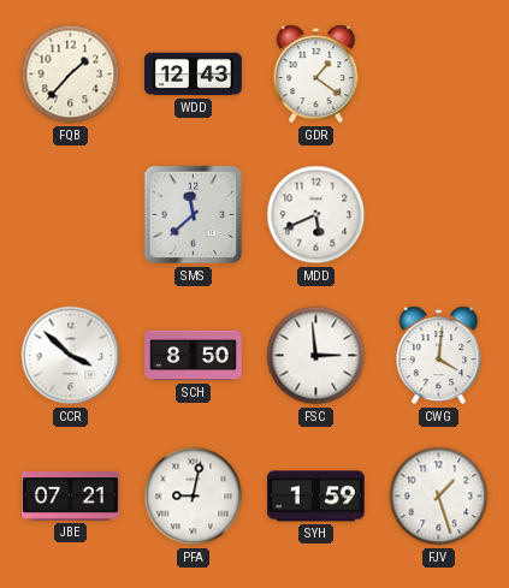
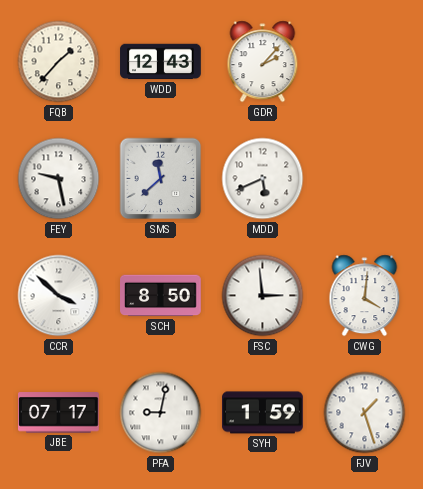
GDR: 1:21 -> 2:07
FEY: none -> 9:28
JBE: 07:21 -> 07:17
